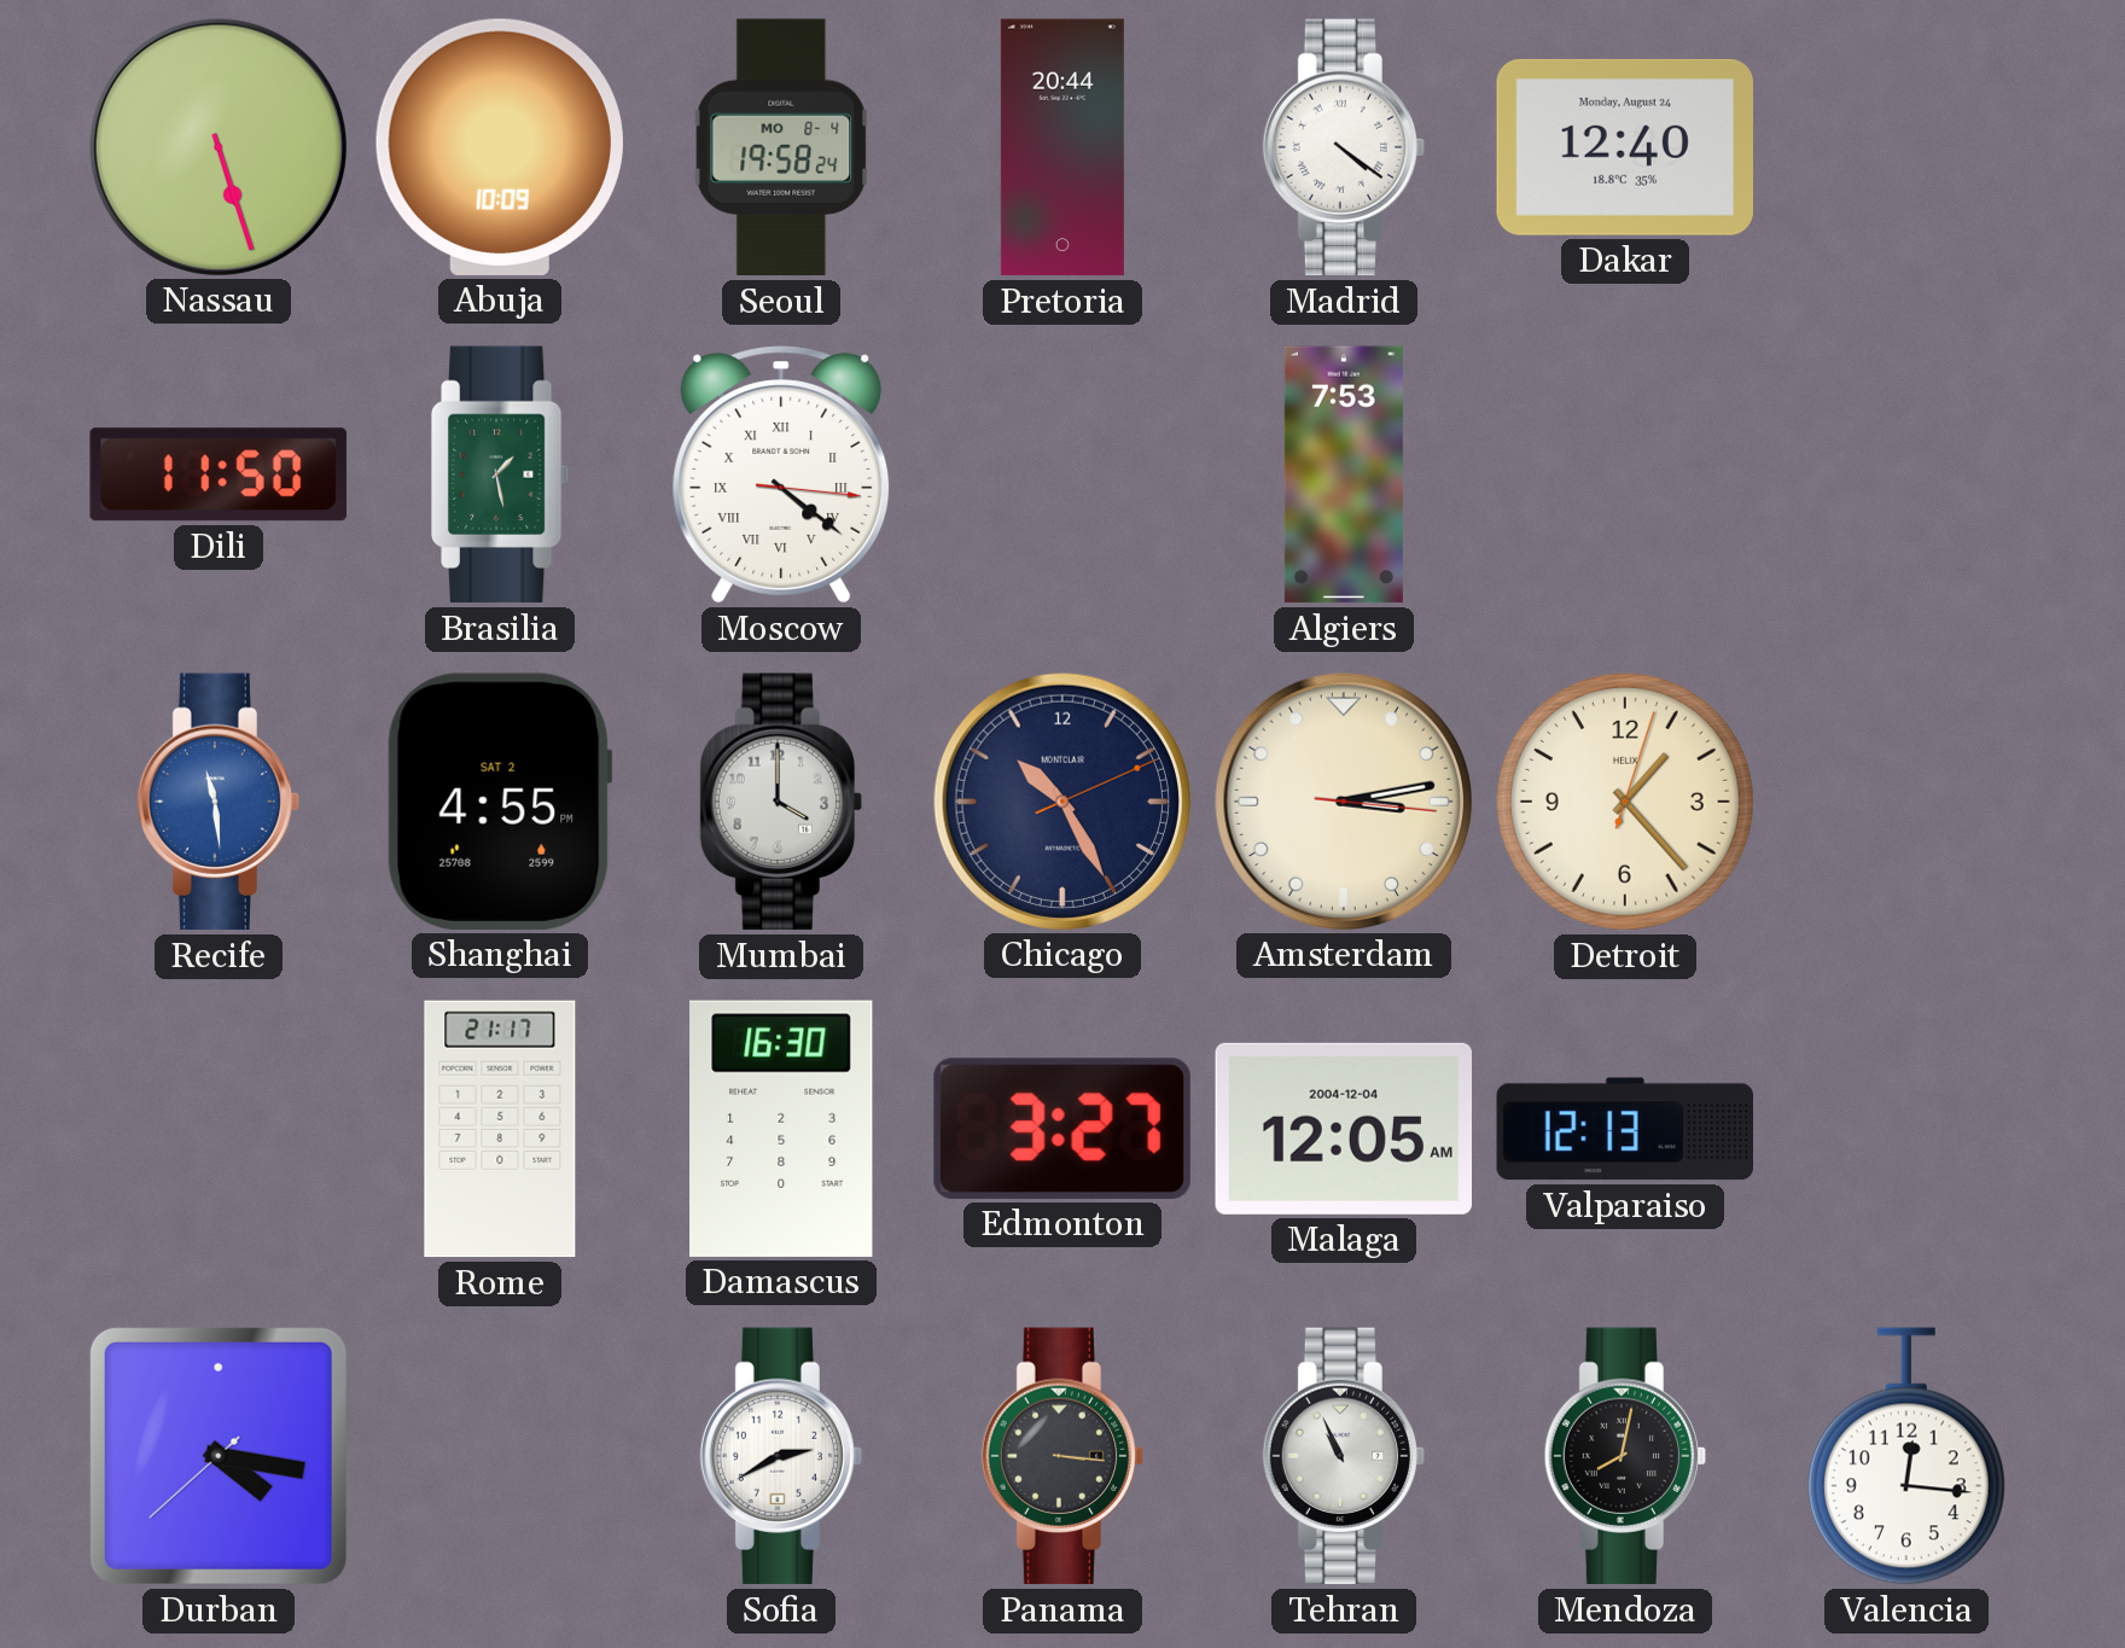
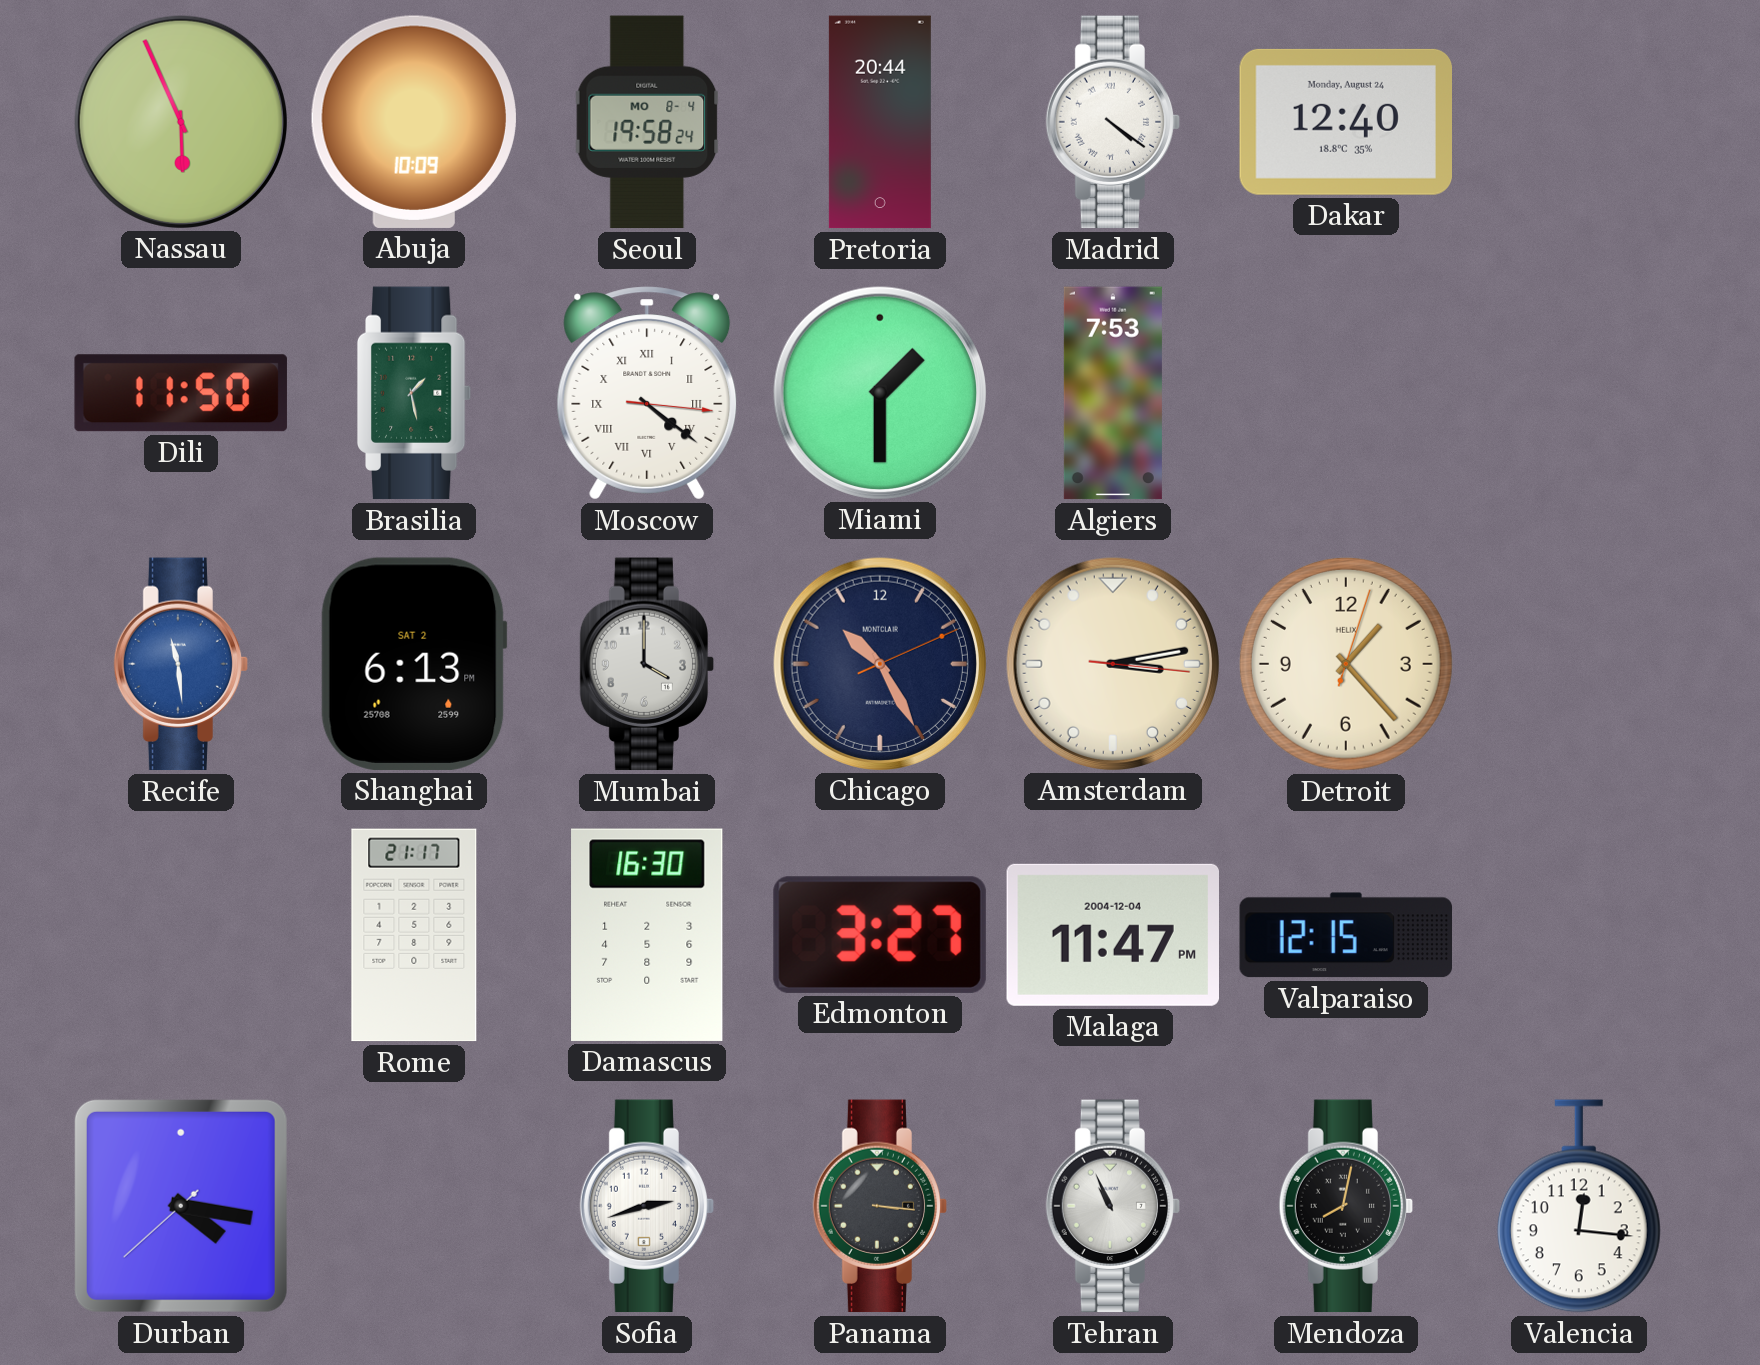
Nassau: 5:27 -> 5:56
Miami: none -> 1:30
Shanghai: 4:55 -> 6:13
Malaga: 12:05 -> 11:47
Valparaiso: 12:13 -> 12:15
Sofia: 2:40 -> 2:42
